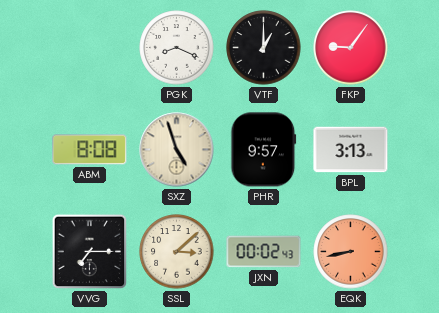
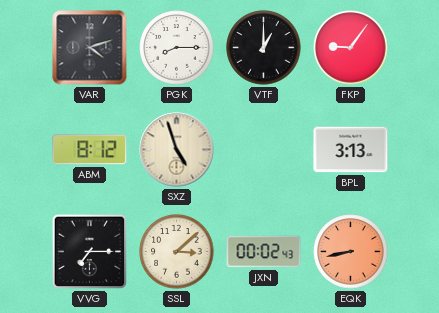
VAR: none -> 4:12
PGK: 8:19 -> 8:15
ABM: 8:08 -> 8:12
PHR: 9:57 -> none
